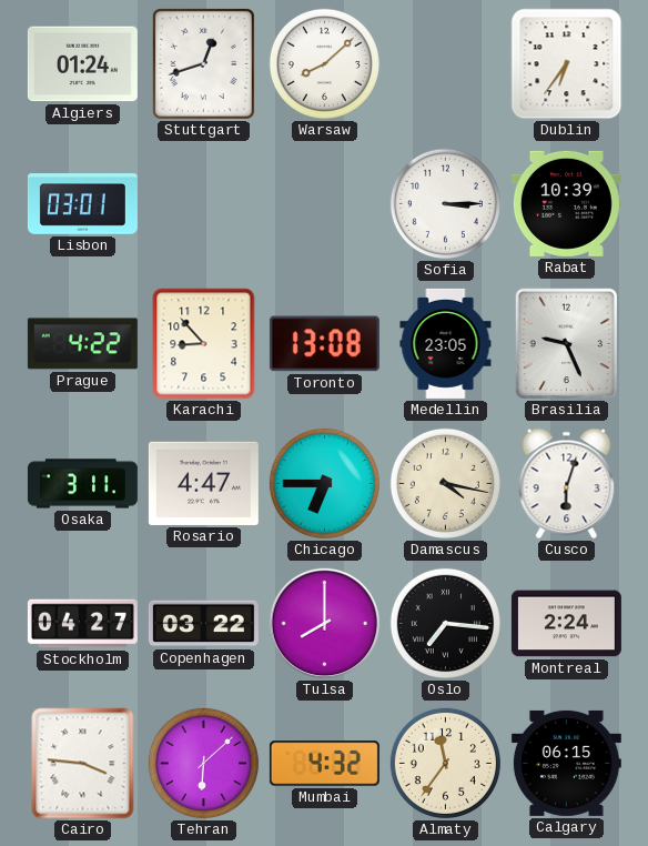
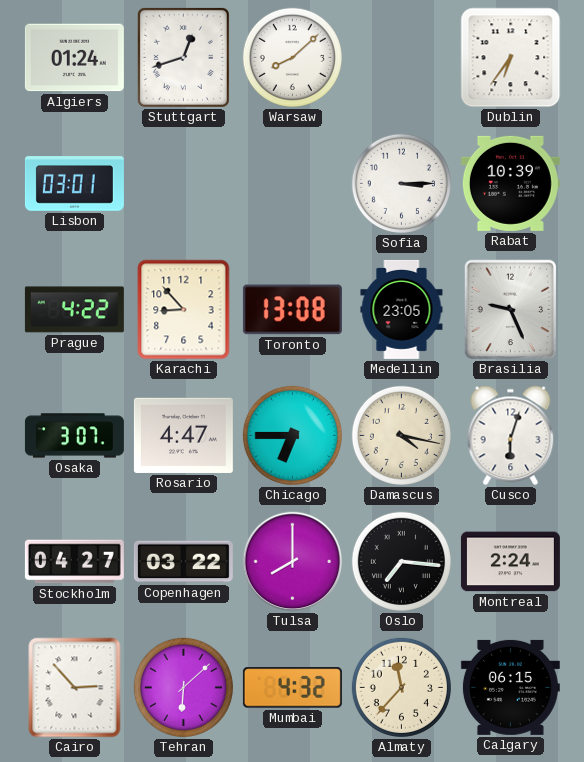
Osaka: 3:11 -> 3:07
Cairo: 3:46 -> 2:53
Almaty: 11:36 -> 11:37
